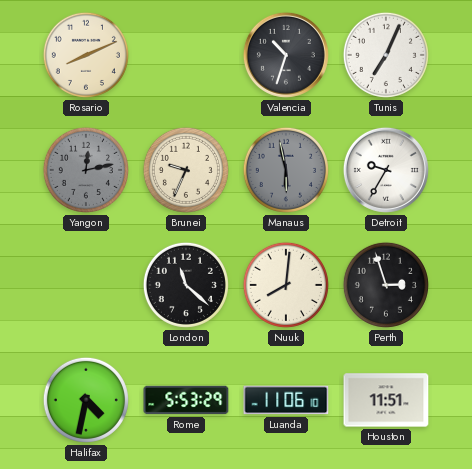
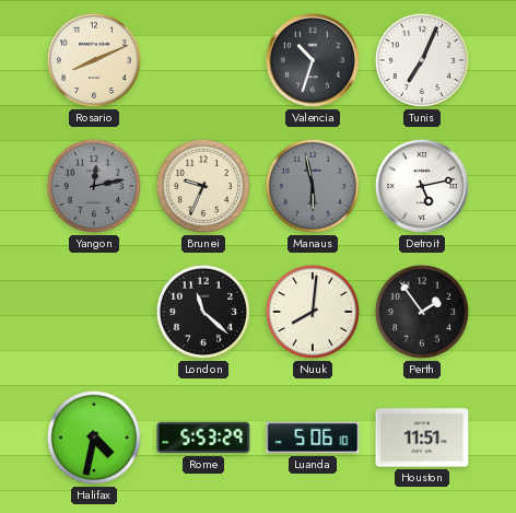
Detroit: 9:35 -> 5:13
Perth: 2:57 -> 1:54
Luanda: 11:06 -> 5:06
